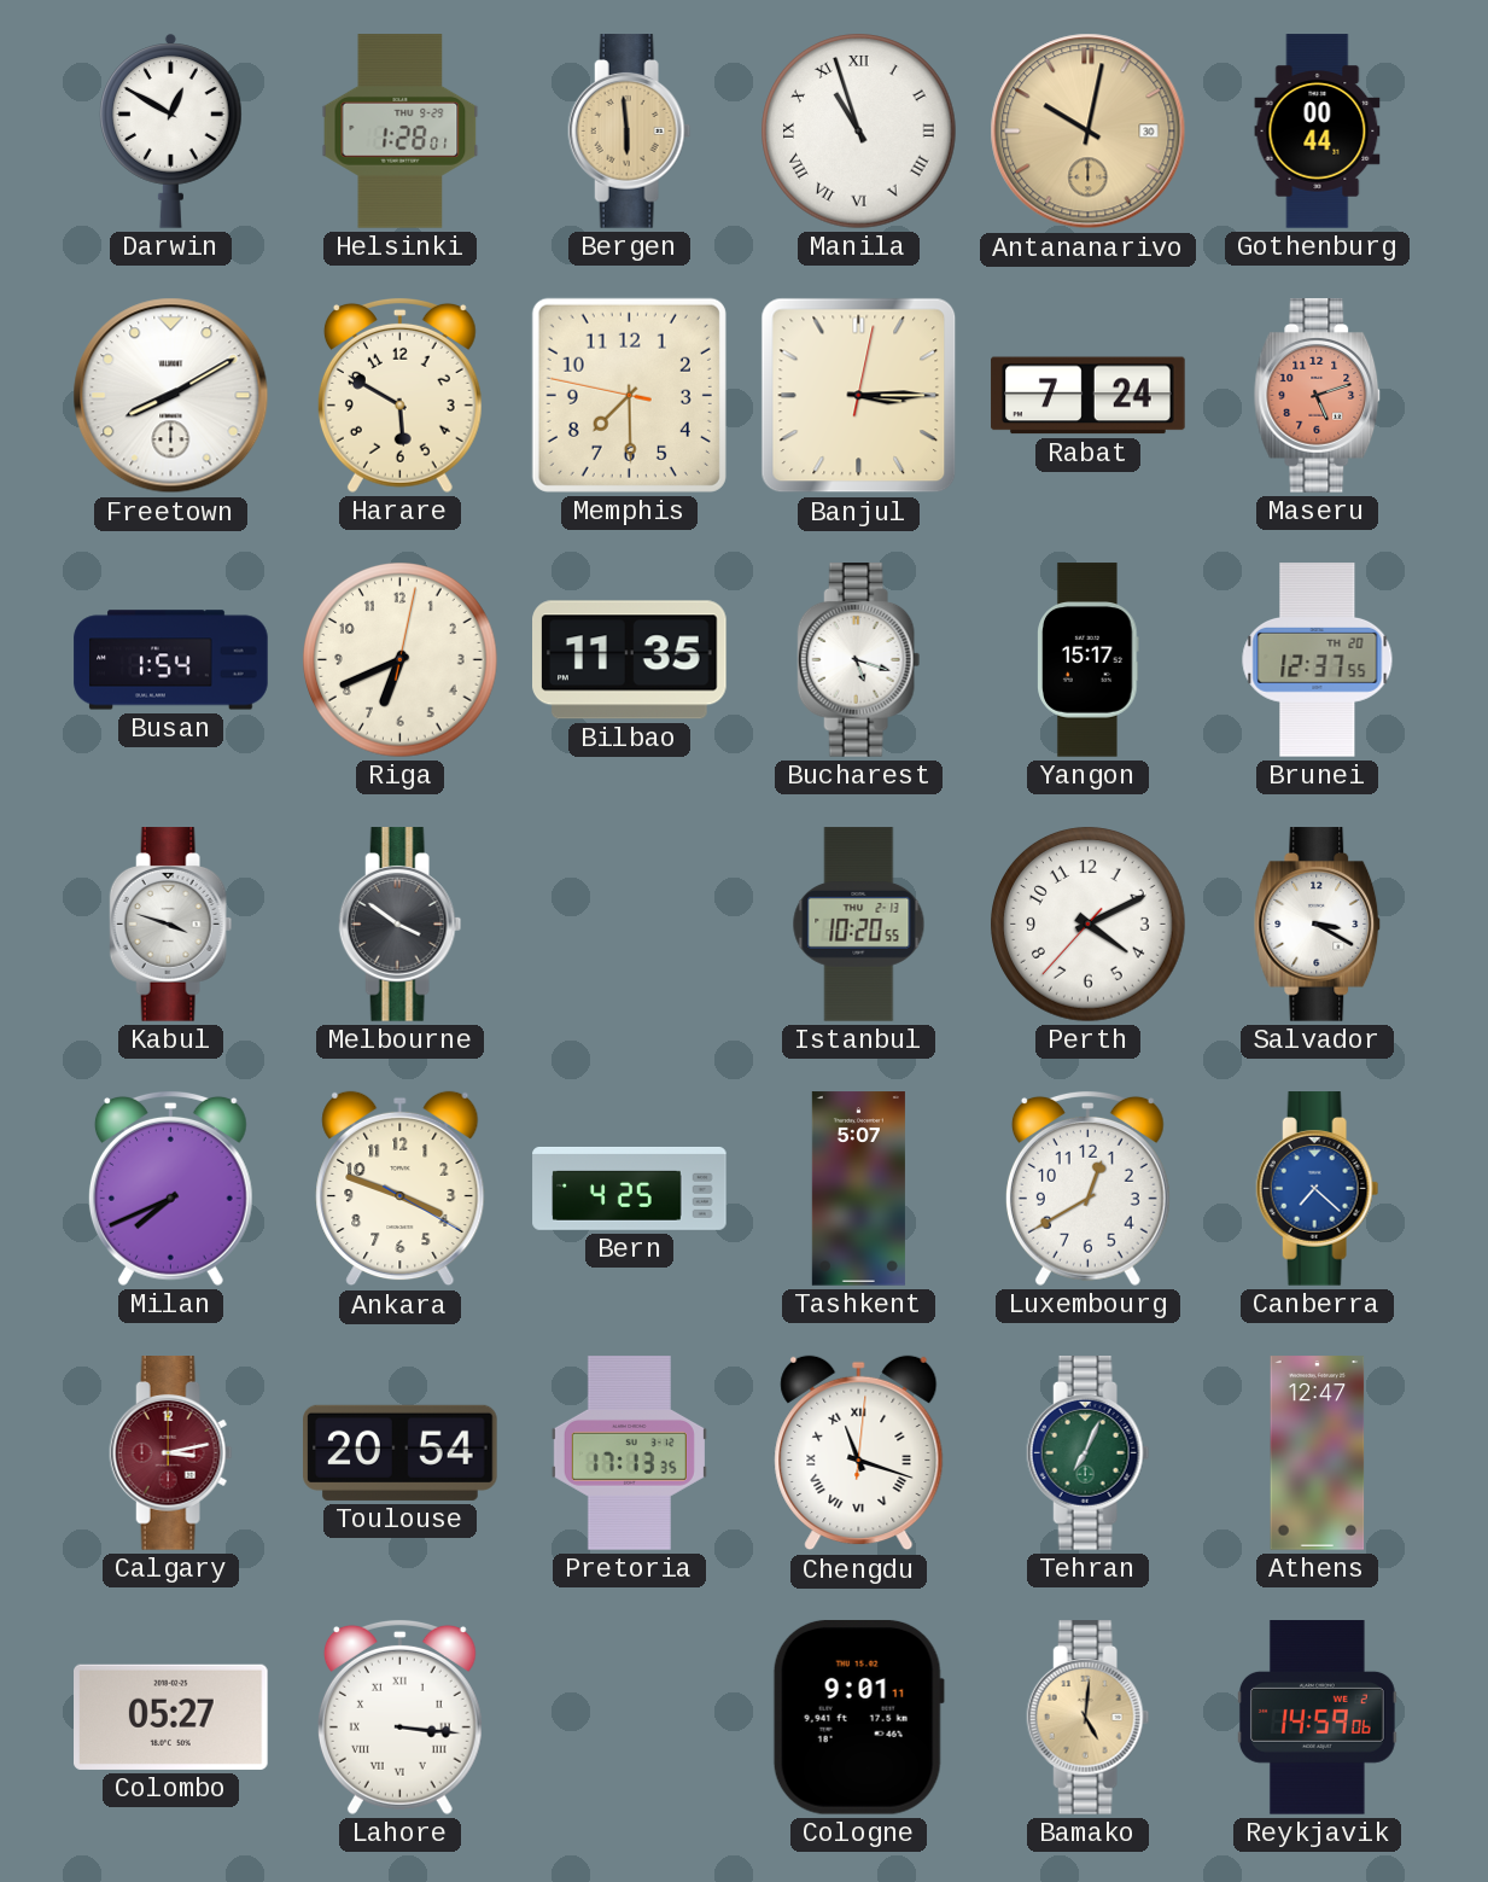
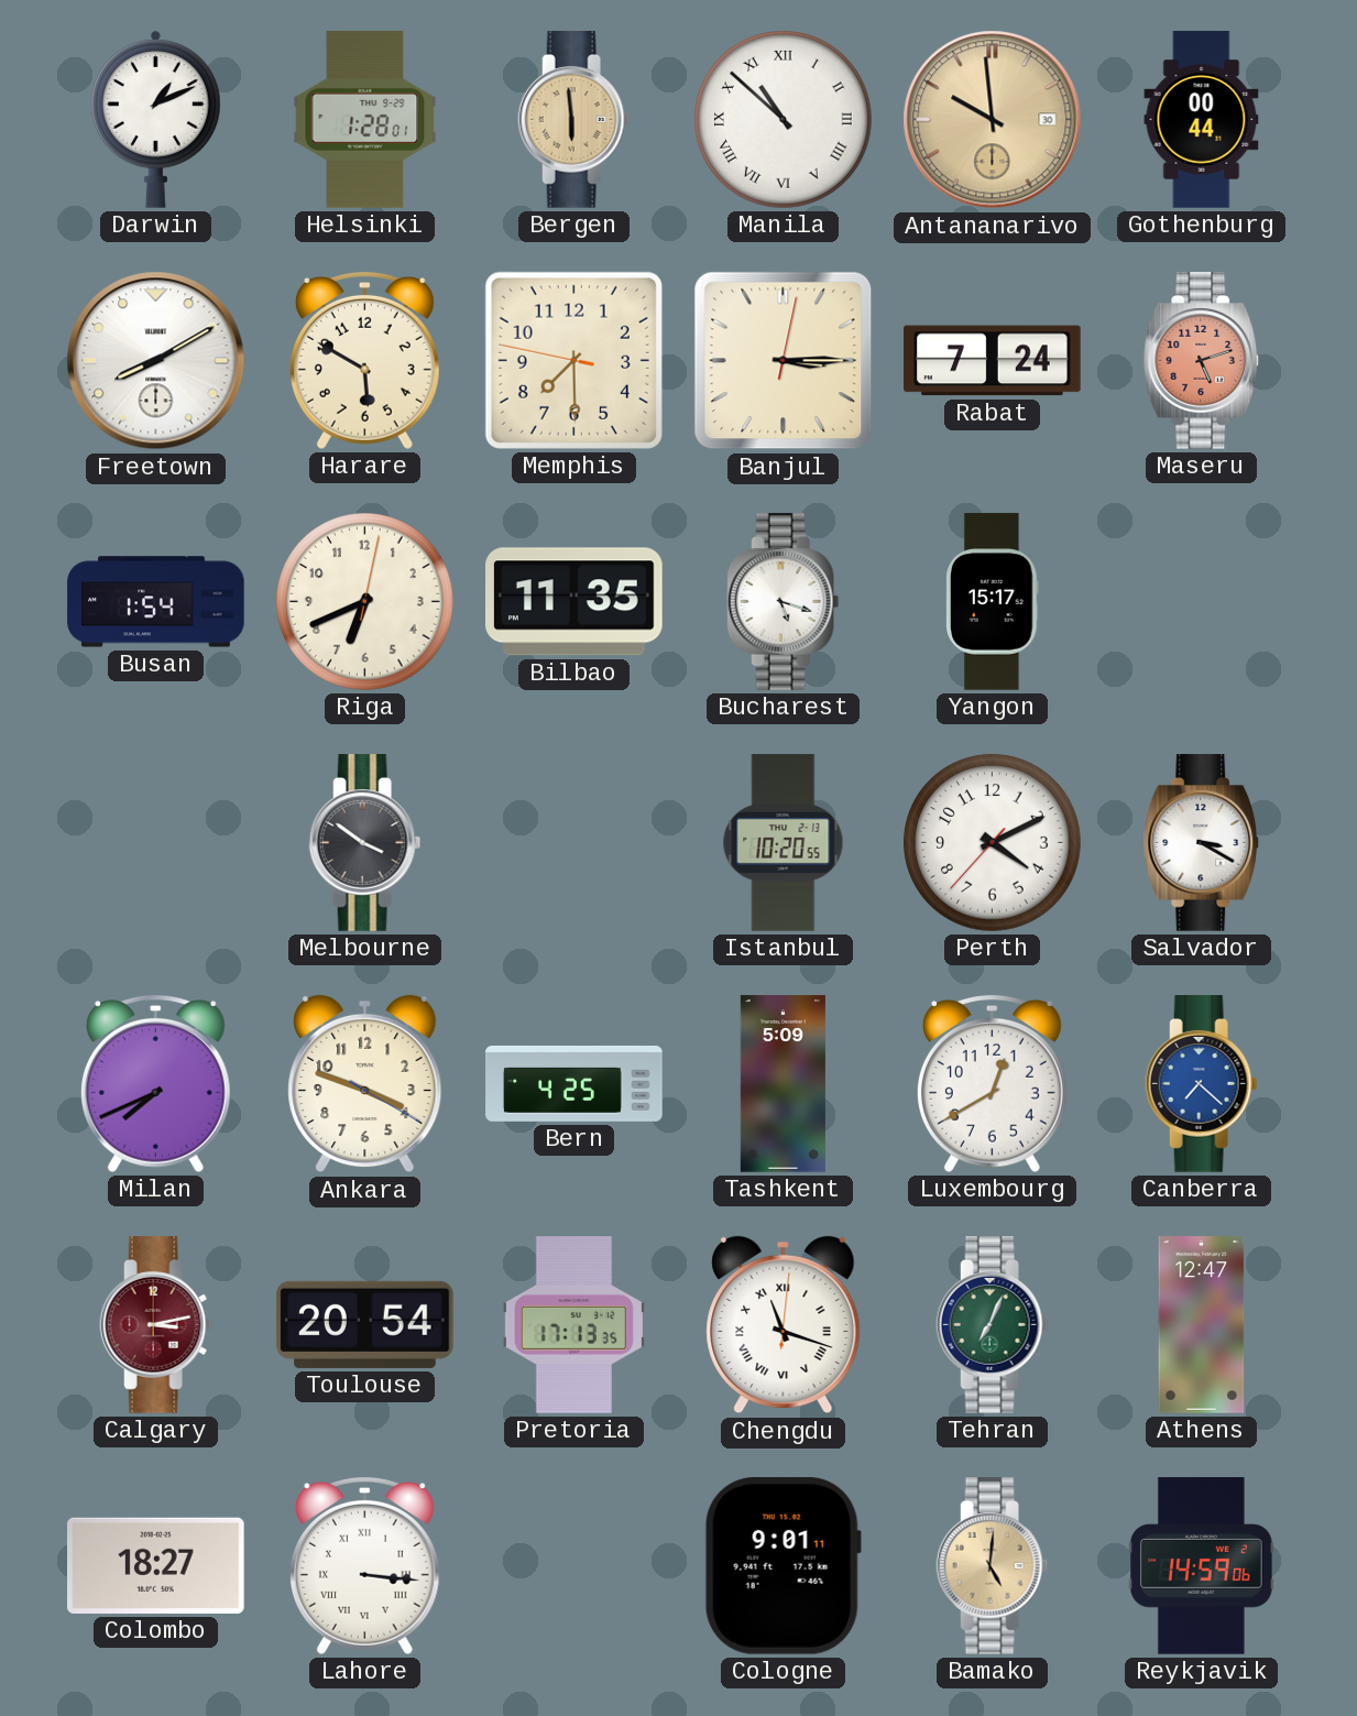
Darwin: 12:50 -> 1:11
Manila: 10:57 -> 10:52
Antananarivo: 10:02 -> 9:59
Brunei: 12:37 -> none
Kabul: 3:48 -> none
Tashkent: 5:07 -> 5:09
Colombo: 05:27 -> 18:27
